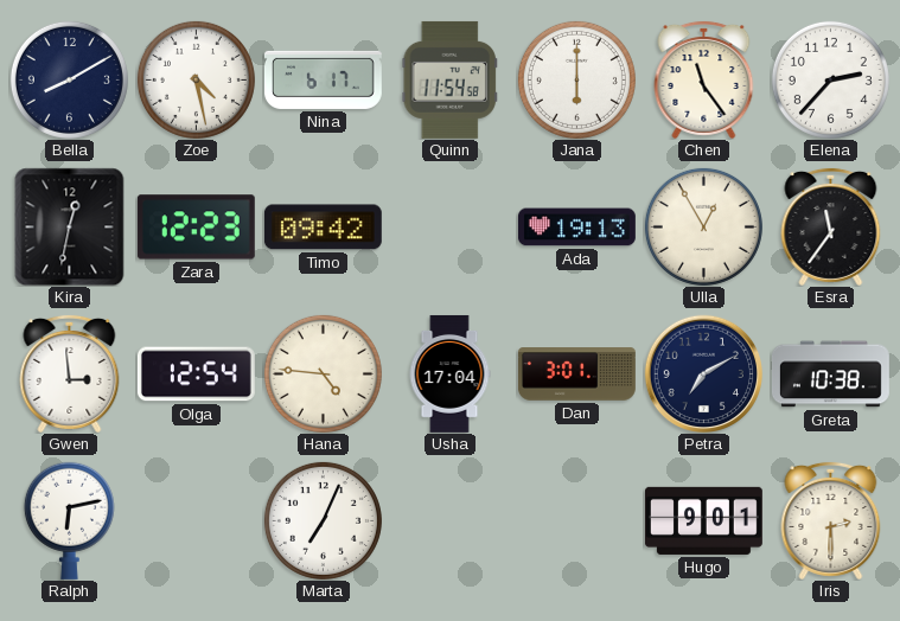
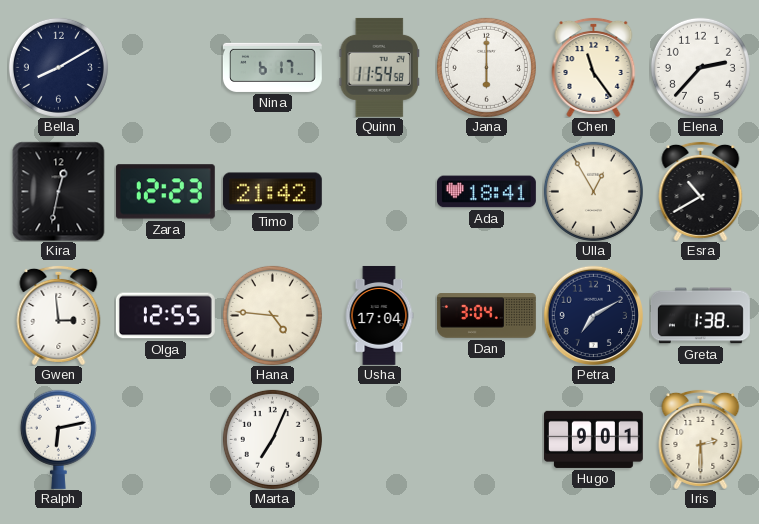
Zoe: 4:28 -> none
Timo: 09:42 -> 21:42
Ada: 19:13 -> 18:41
Esra: 11:36 -> 10:40
Olga: 12:54 -> 12:55
Dan: 3:01 -> 3:04
Greta: 10:38 -> 1:38
